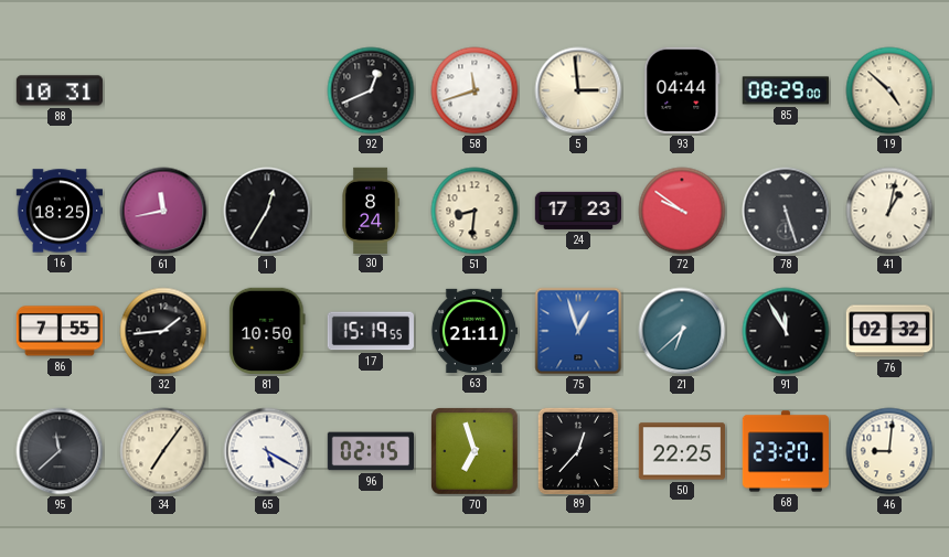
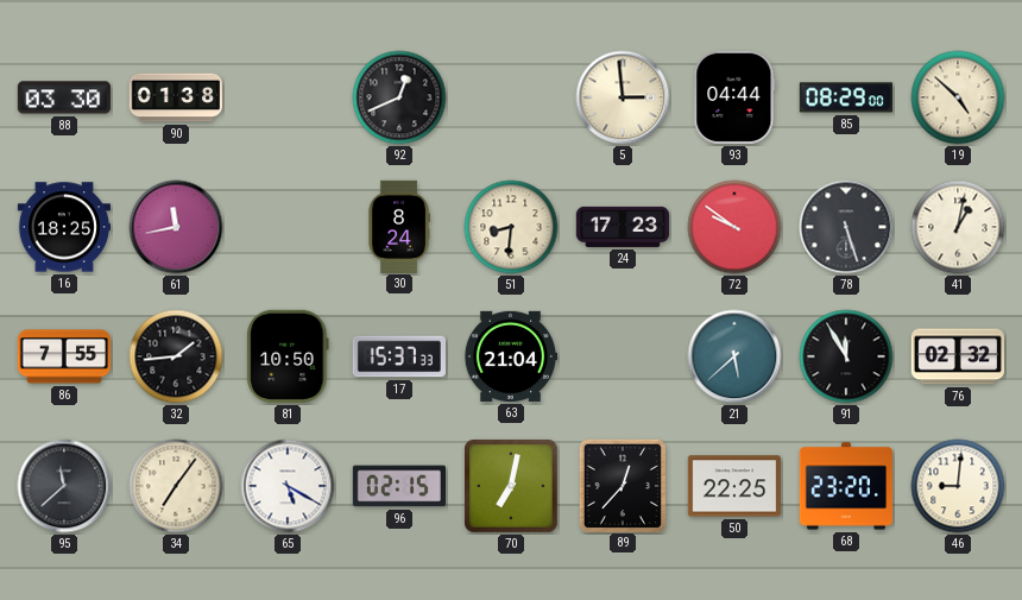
88: 10:31 -> 03:30
90: none -> 01:38
58: 11:42 -> none
1: 12:35 -> none
17: 15:19 -> 15:37
63: 21:11 -> 21:04
75: 12:57 -> none
21: 6:38 -> 5:38
70: 6:57 -> 7:02
